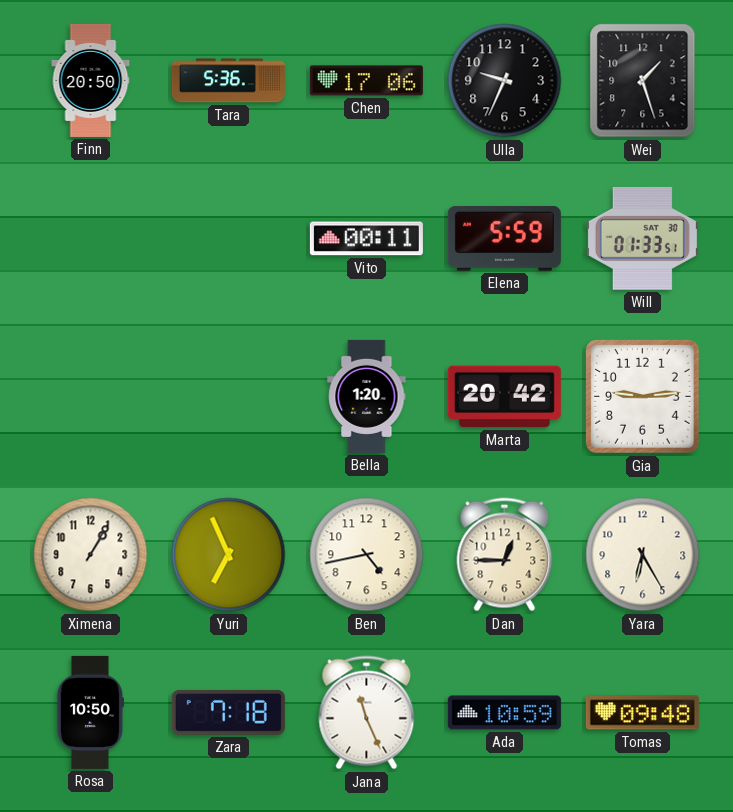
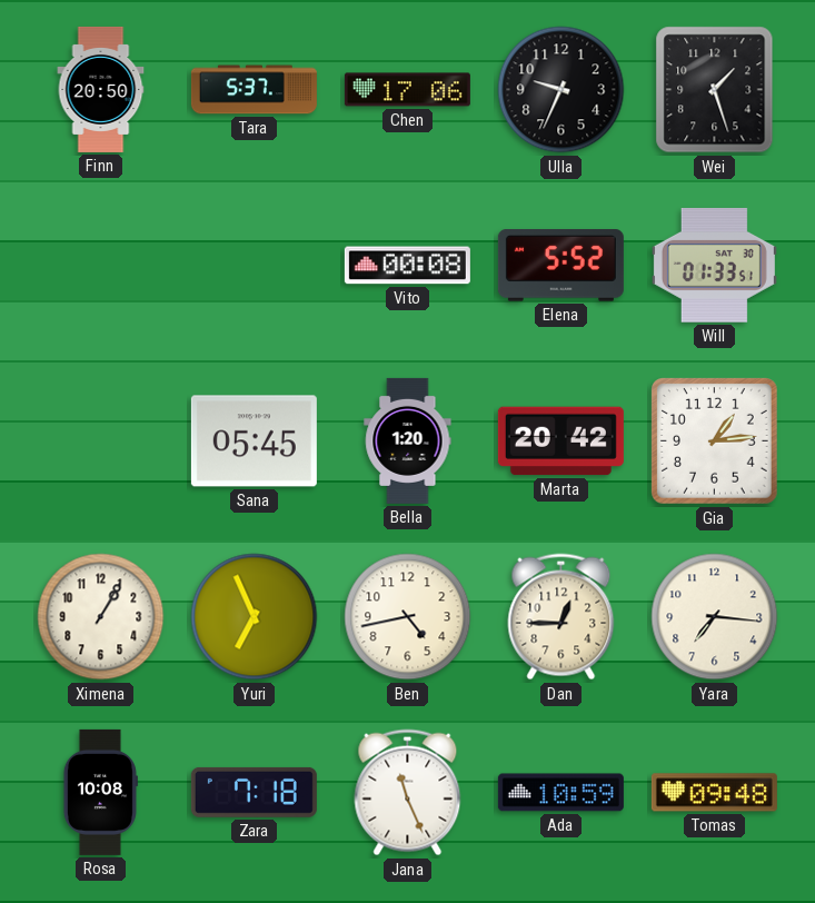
Tara: 5:36 -> 5:37
Vito: 00:11 -> 00:08
Elena: 5:59 -> 5:52
Sana: none -> 05:45
Gia: 9:14 -> 1:14
Yara: 6:25 -> 7:16
Rosa: 10:50 -> 10:08
